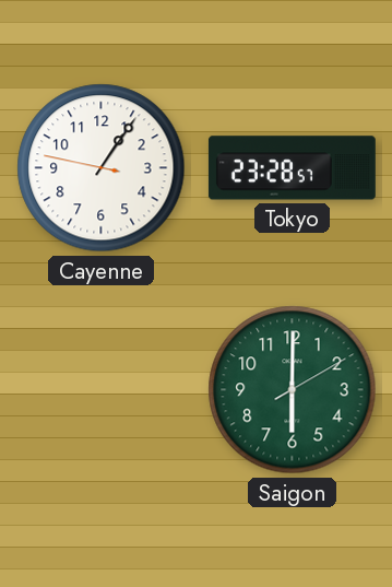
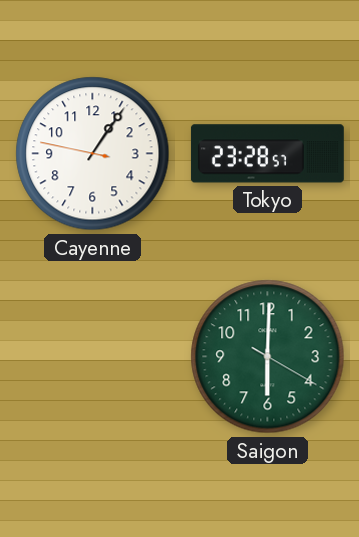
Saigon: 6:00:10 -> 6:00:20
